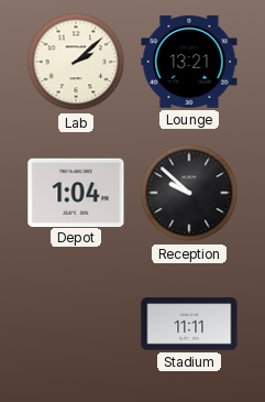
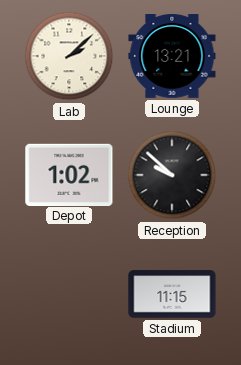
Depot: 1:04 -> 1:02
Stadium: 11:11 -> 11:15
